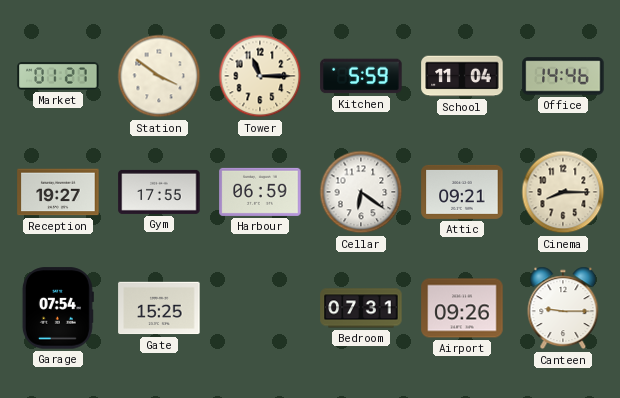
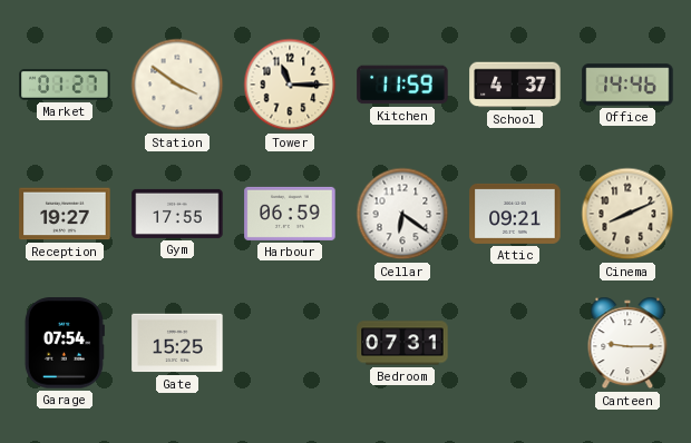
Kitchen: 5:59 -> 11:59
School: 11:04 -> 4:37
Cinema: 8:15 -> 8:11
Airport: 09:26 -> none
